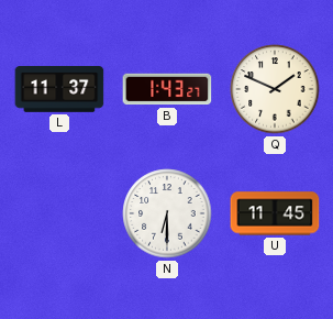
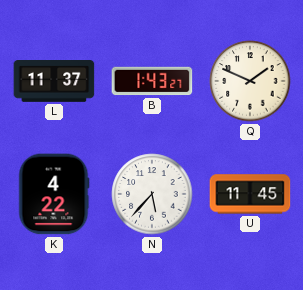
K: none -> 4:22
N: 6:30 -> 5:37
